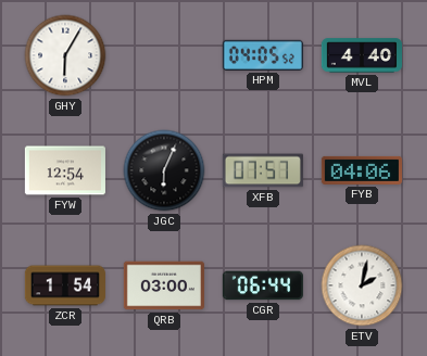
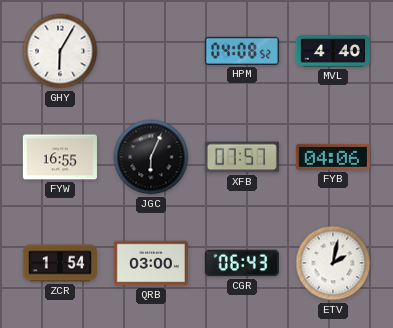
HPM: 04:05 -> 04:08
FYW: 12:54 -> 16:55
CGR: 06:44 -> 06:43
